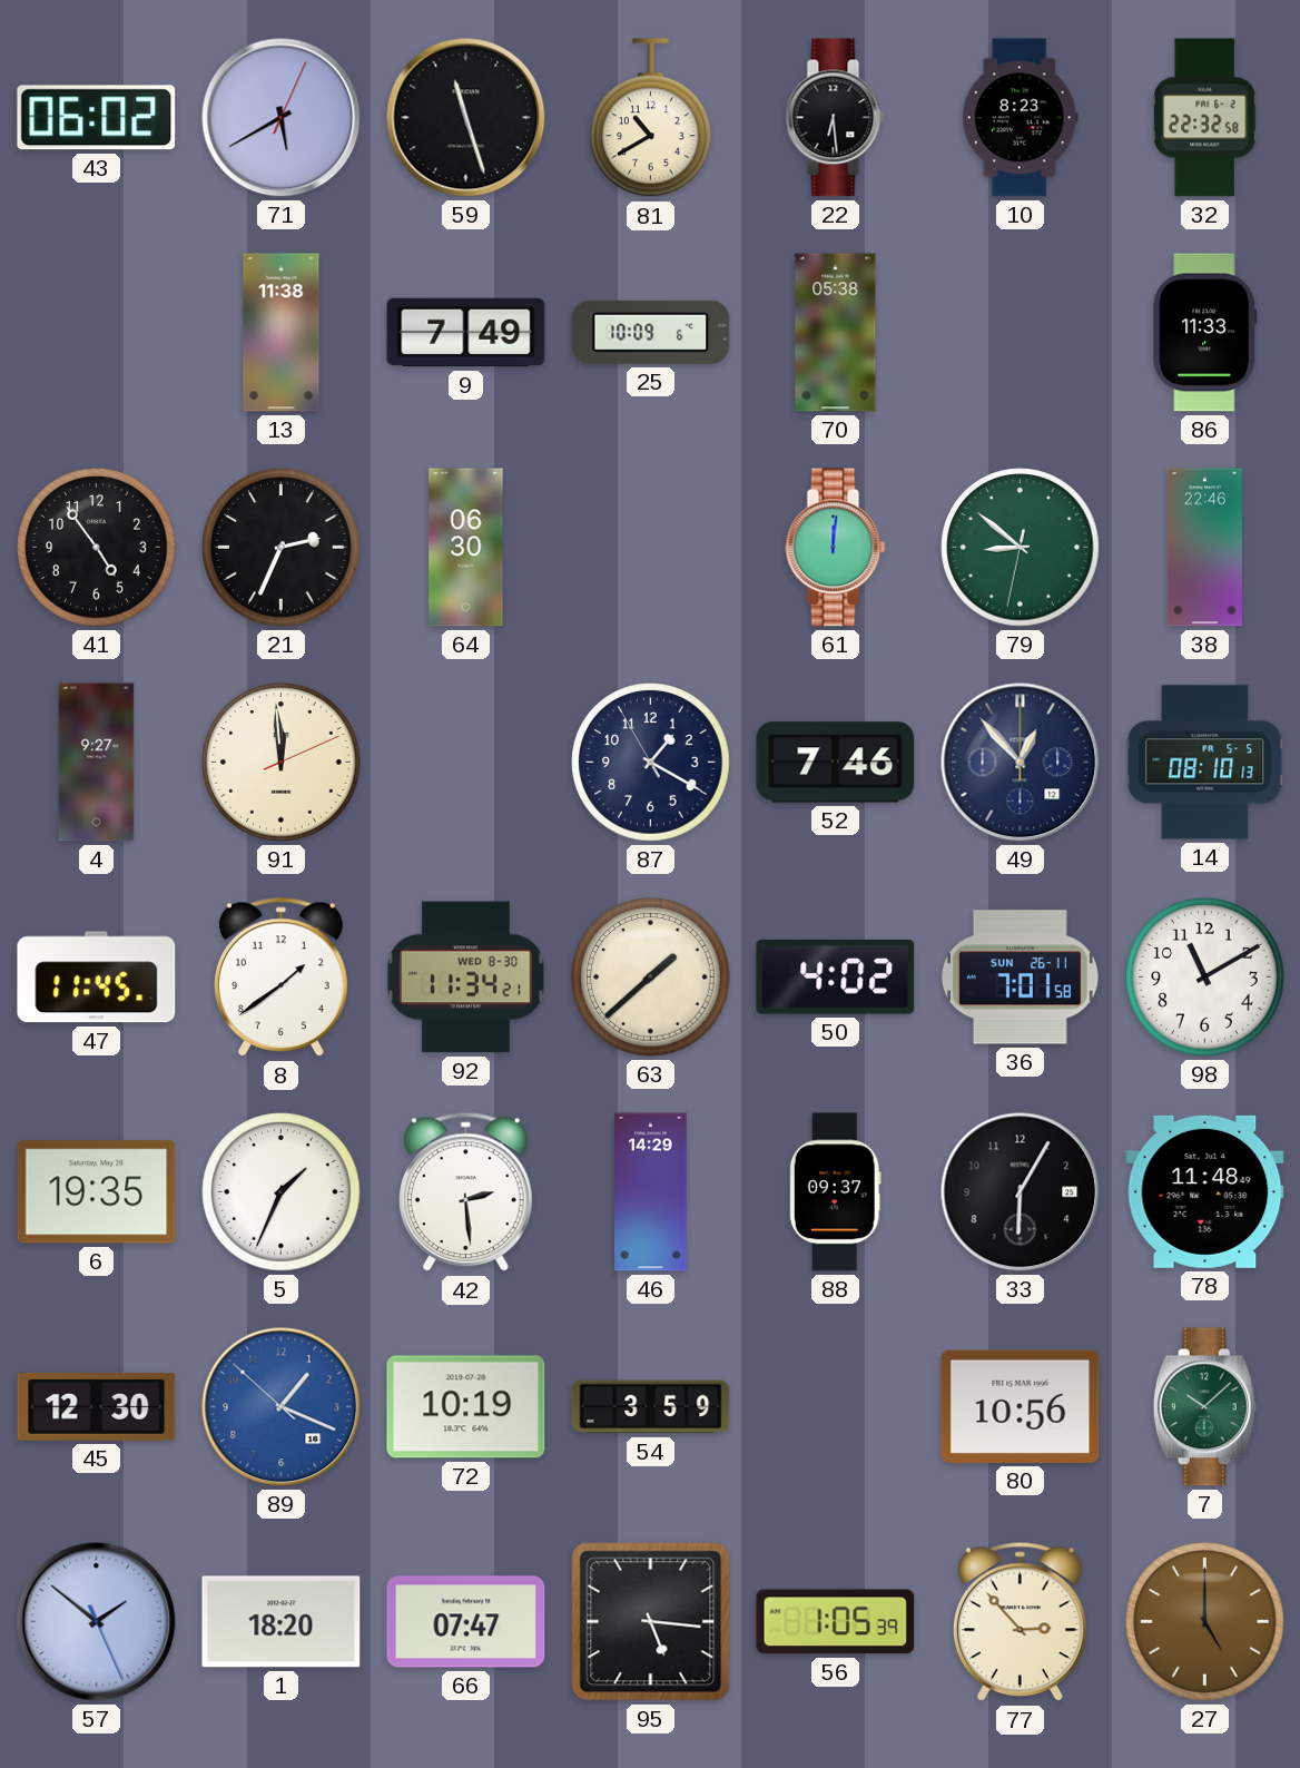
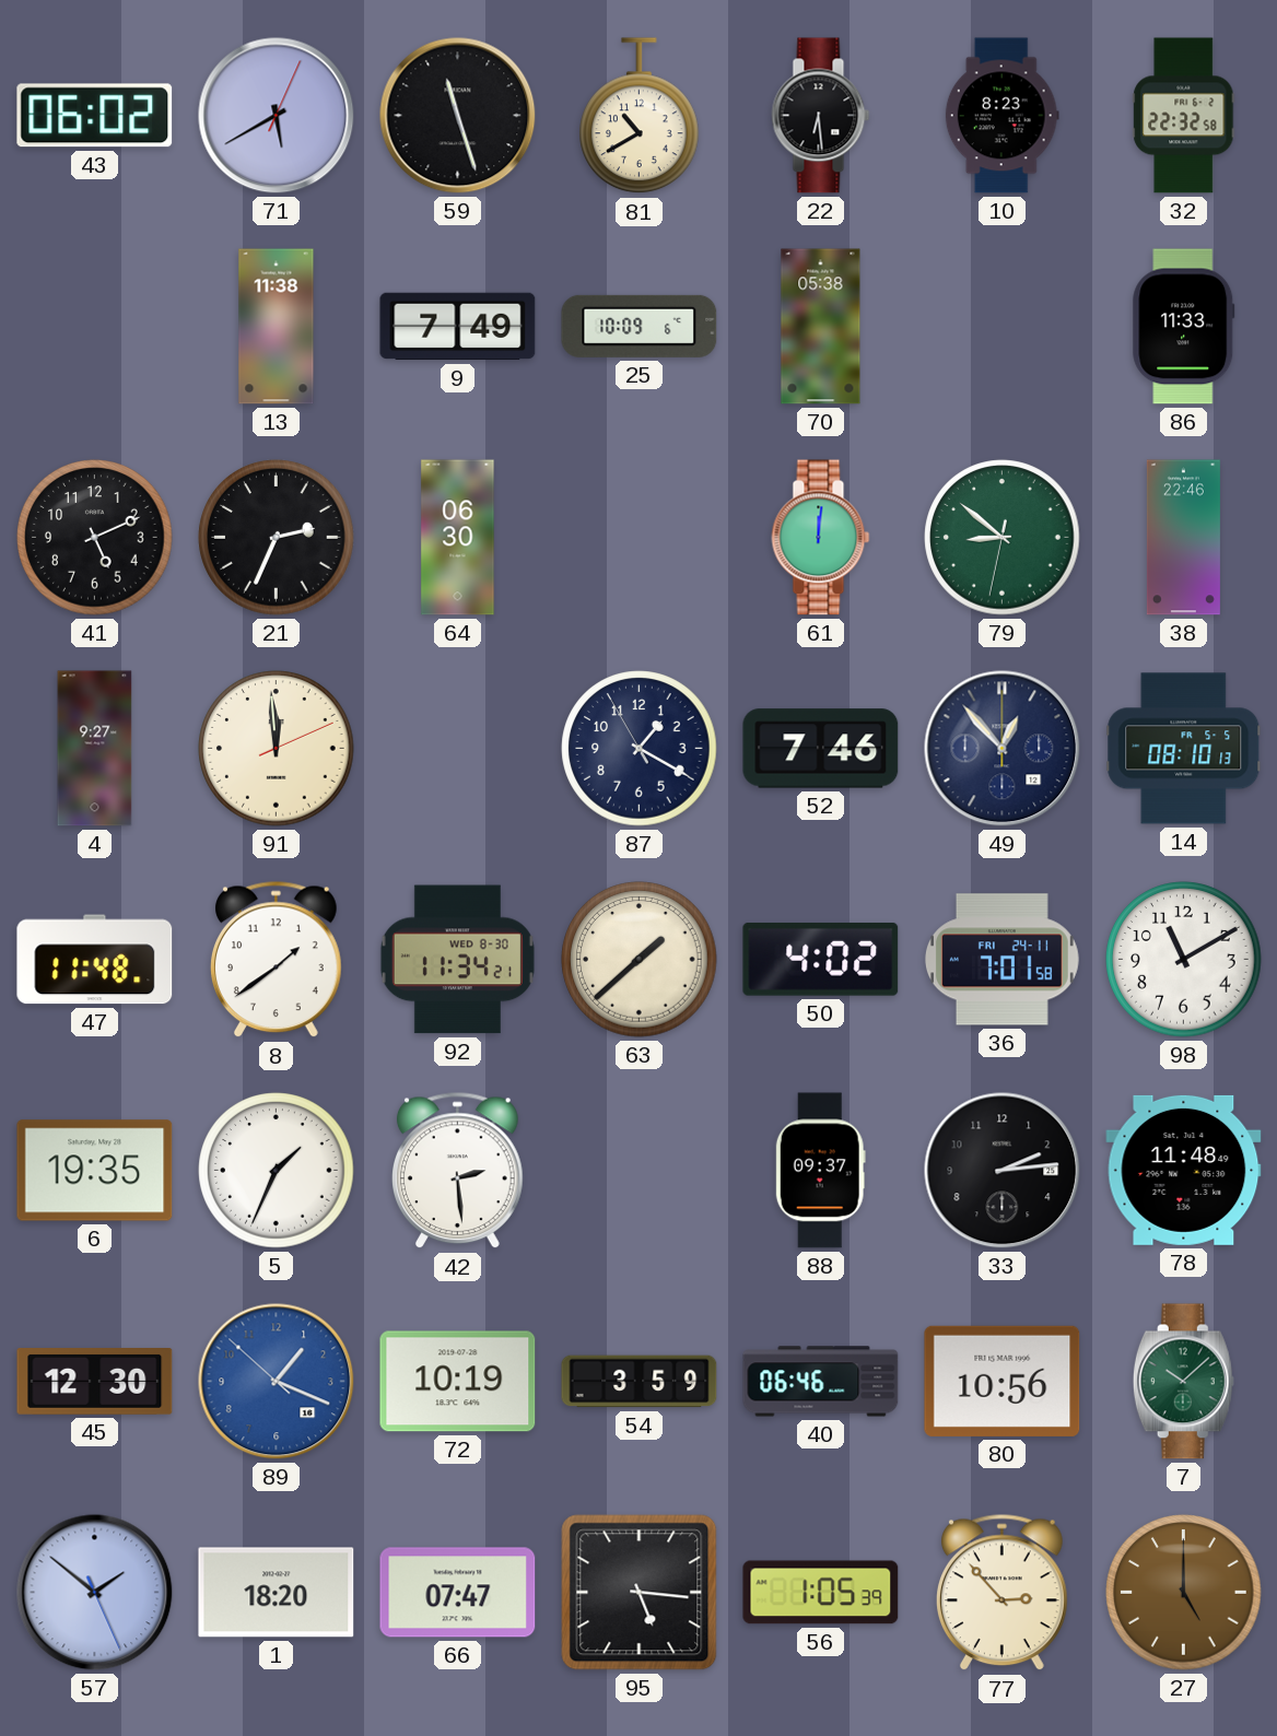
41: 4:54 -> 5:11
47: 11:45 -> 11:48
36 date: SUN 26-11 -> FRI 24-11
46: 14:29 -> none
33: 6:05 -> 2:14
40: none -> 06:46
